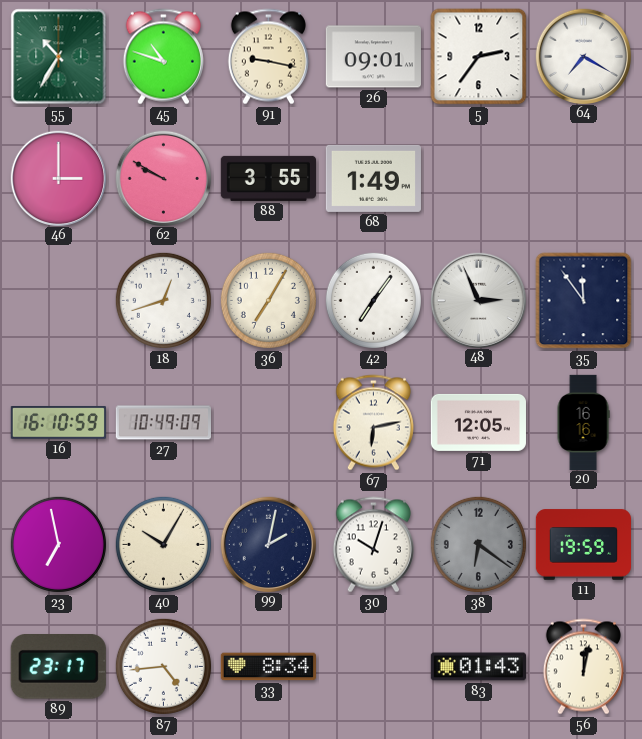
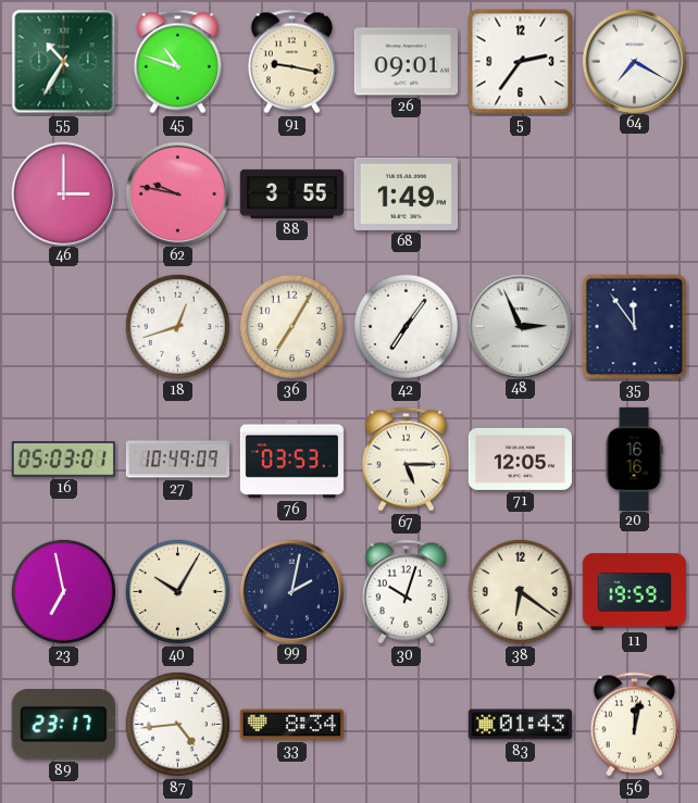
62: 9:50 -> 9:47
16: 16:10 -> 05:03
76: none -> 03:53
67: 6:13 -> 5:15
38 dial: grey -> cream
